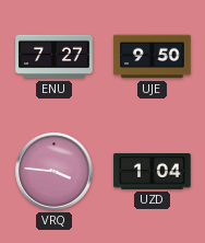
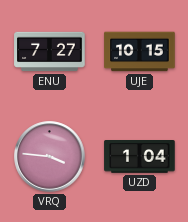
UJE: 9:50 -> 10:15
